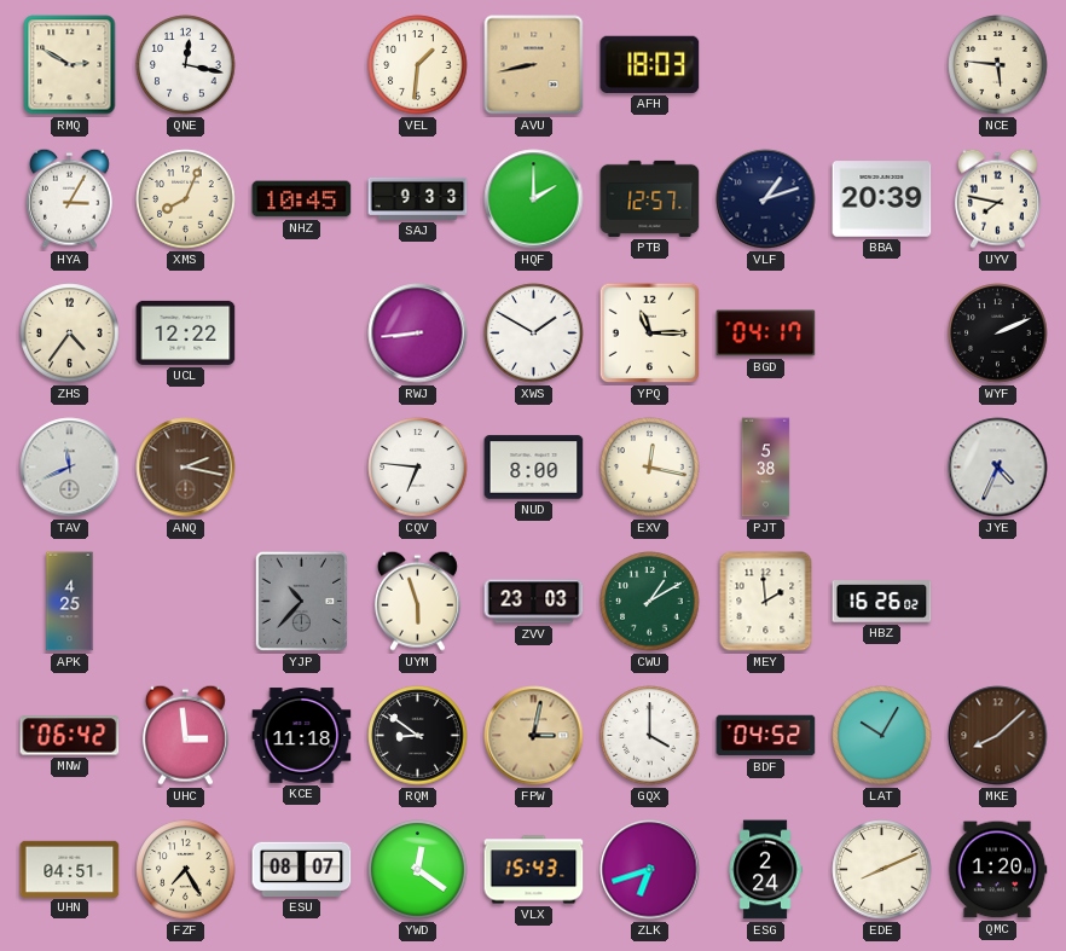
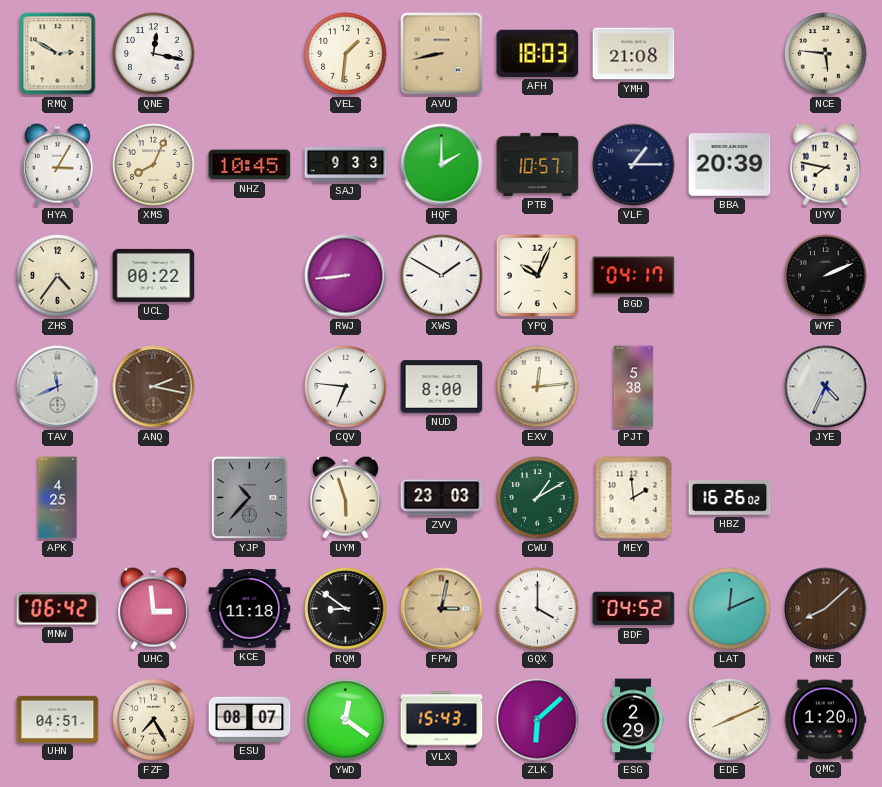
YMH: none -> 21:08
PTB: 12:57 -> 10:57
VLF: 1:12 -> 1:15
UCL: 12:22 -> 00:22
YPQ: 11:15 -> 10:04
EXV: 12:17 -> 12:14
LAT: 10:05 -> 12:11
ZLK: 6:42 -> 6:08
ESG: 2:24 -> 2:29
